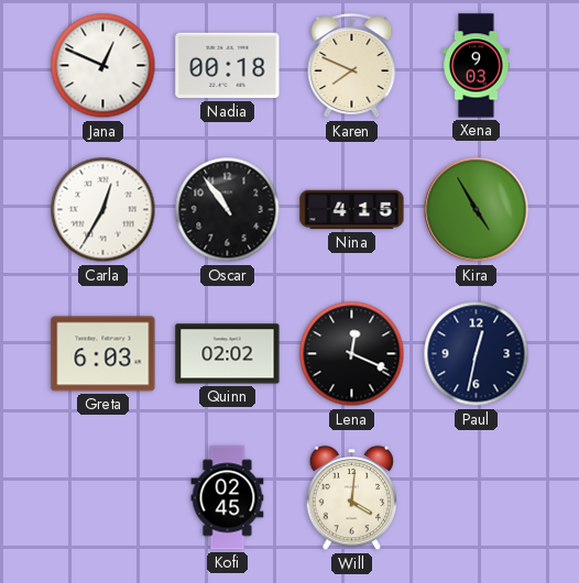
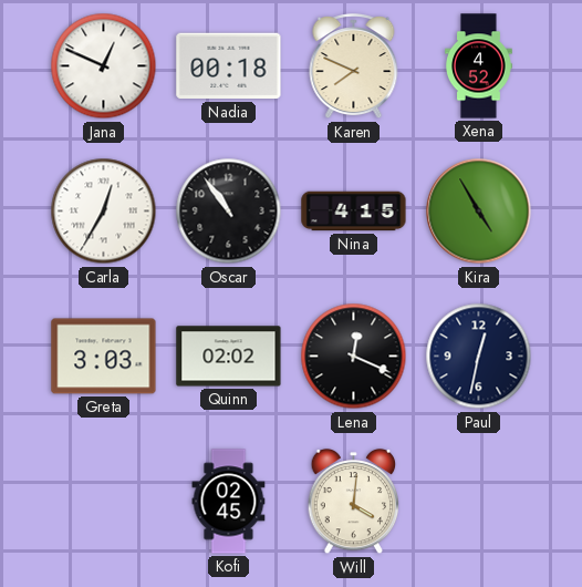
Xena: 9:03 -> 4:52
Greta: 6:03 -> 3:03
